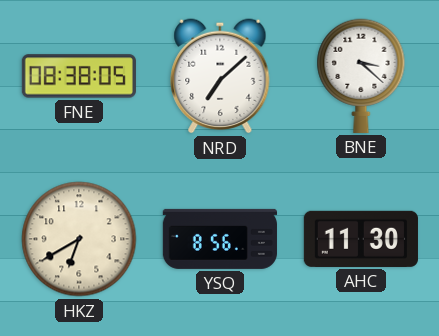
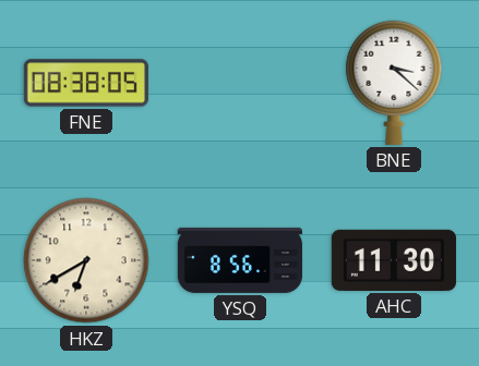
NRD: 7:08 -> none
